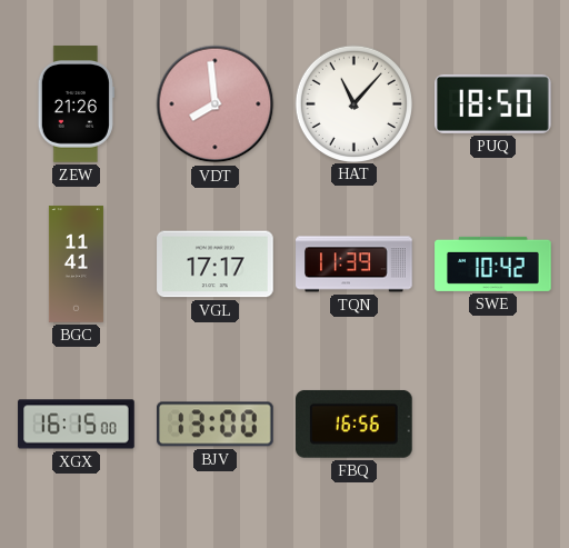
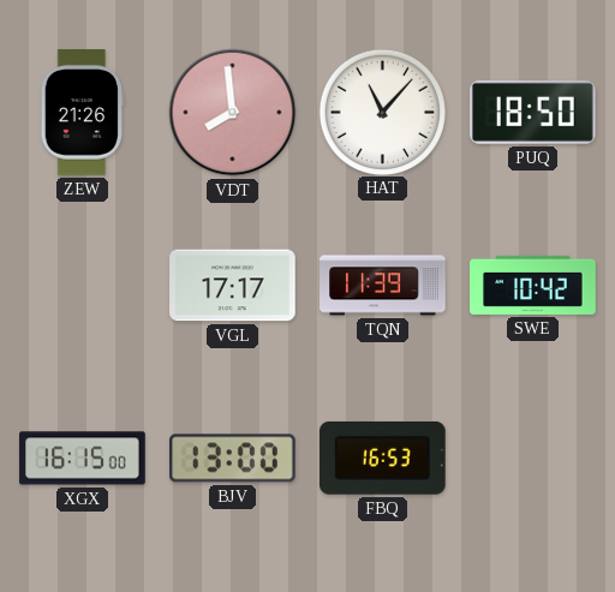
BGC: 11:41 -> none
FBQ: 16:56 -> 16:53
